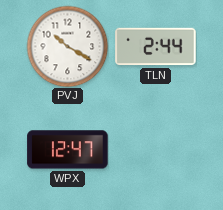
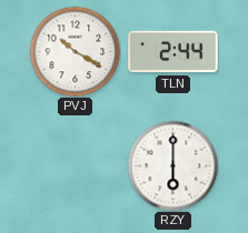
WPX: 12:47 -> none
RZY: none -> 6:00
